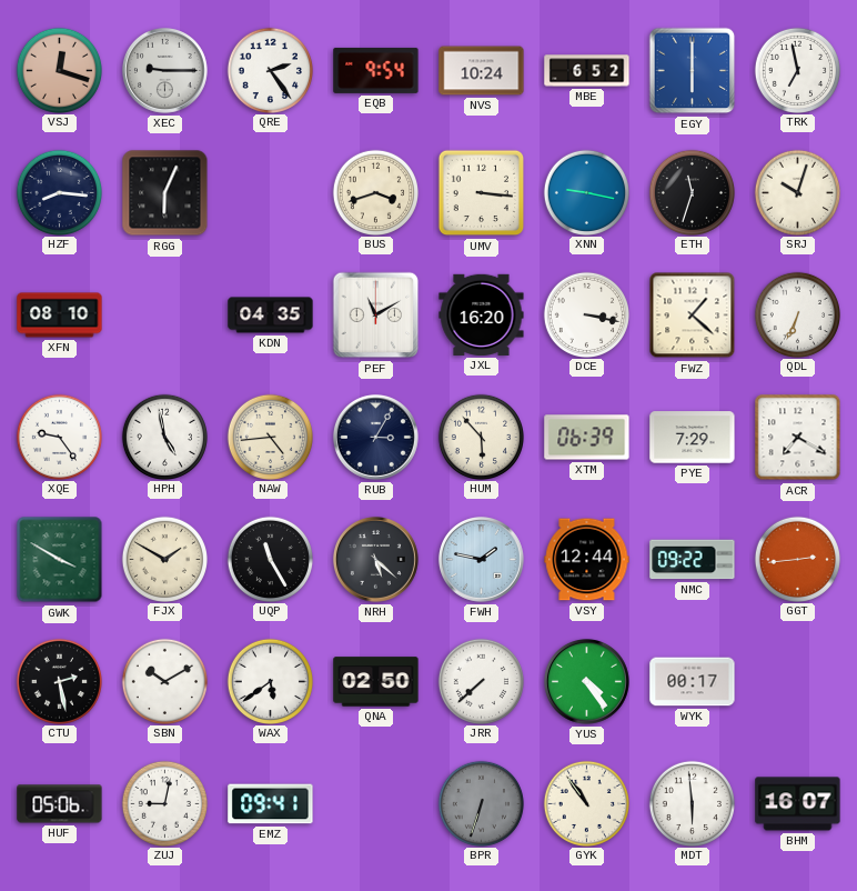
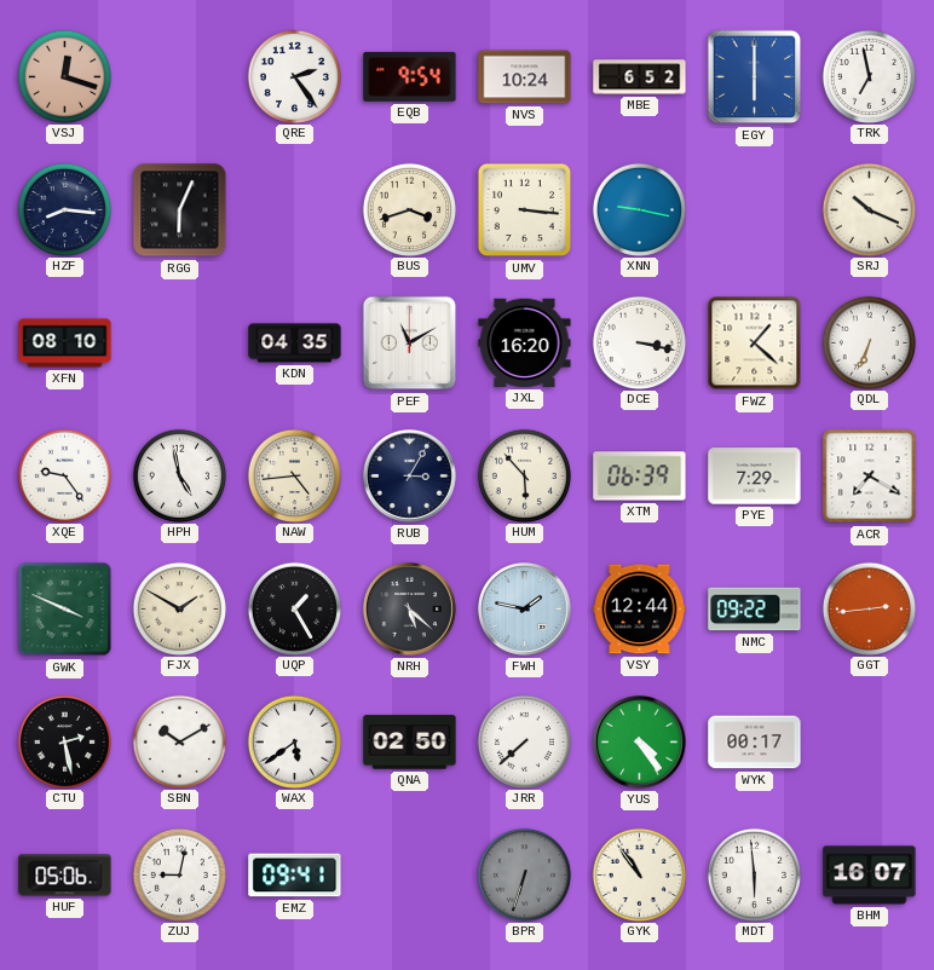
XEC: 9:15 -> none
ETH: 11:33 -> none
SRJ: 10:03 -> 10:19
GWK: 3:50 -> 3:49
UQP: 11:25 -> 1:25
